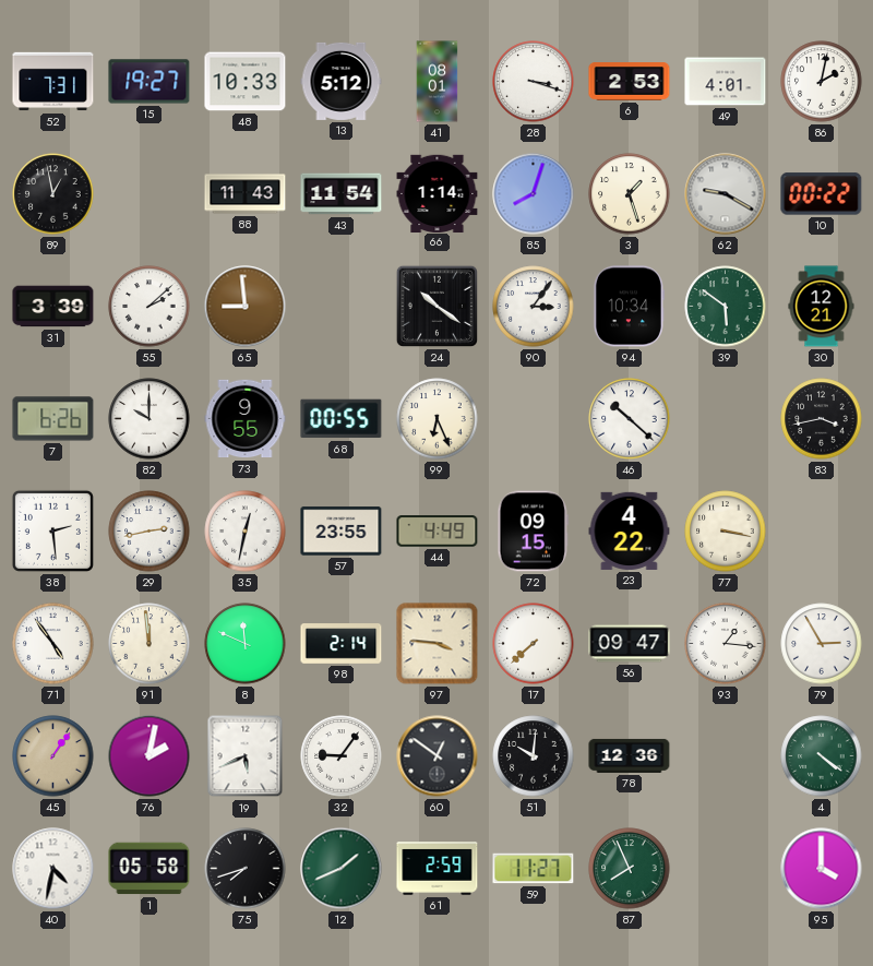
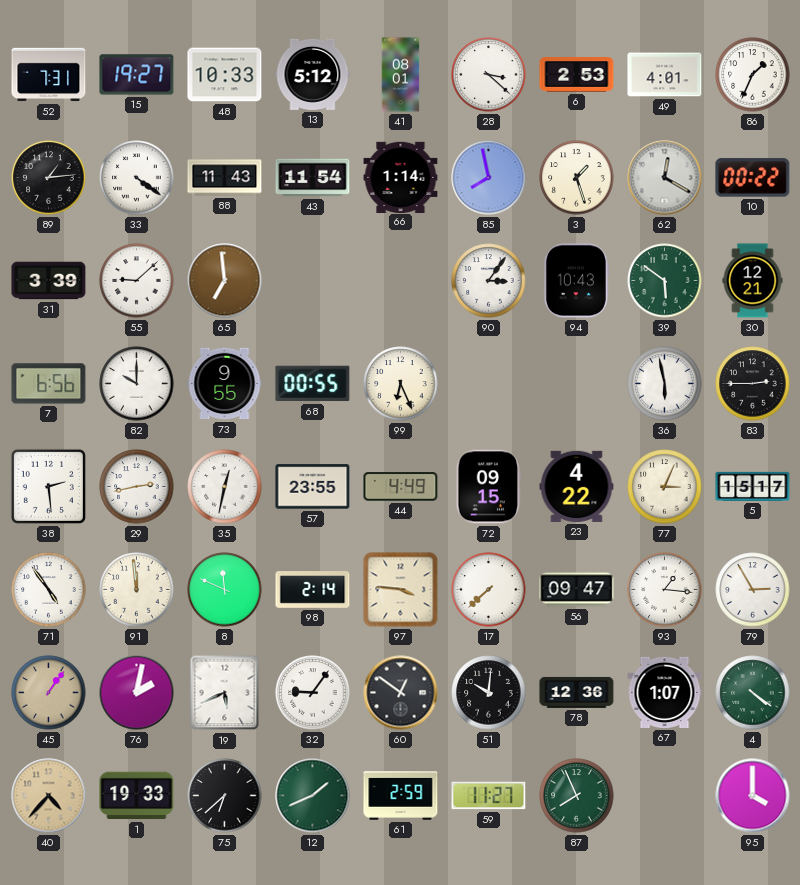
28: 3:18 -> 3:22
86: 2:02 -> 1:34
89: 12:58 -> 1:14
33: none -> 4:21
85: 8:03 -> 7:58
62: 9:20 -> 12:20
55: 2:08 -> 9:08
65: 8:59 -> 6:59
24: 10:21 -> none
94: 10:34 -> 10:43
7: 6:26 -> 6:56
46: 10:22 -> none
36: none -> 5:58
83: 3:43 -> 2:45
77: 3:17 -> 3:04
5: none -> 15:17
67: none -> 1:07
40: 4:32 -> 4:37
40 dial: white -> champagne
1: 05:58 -> 19:33
75: 7:42 -> 6:38
